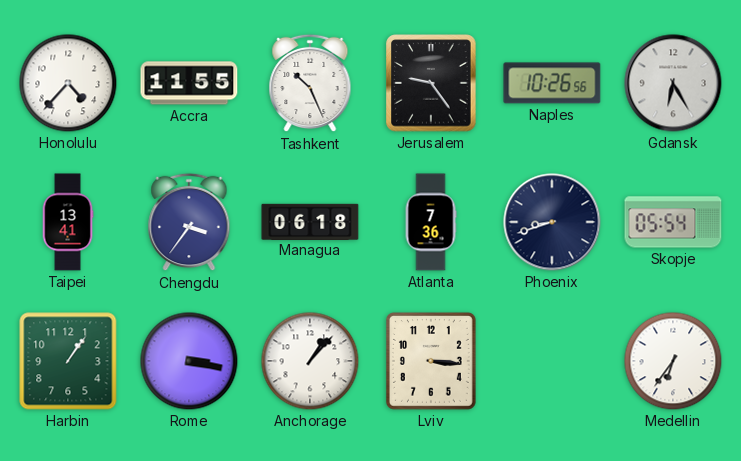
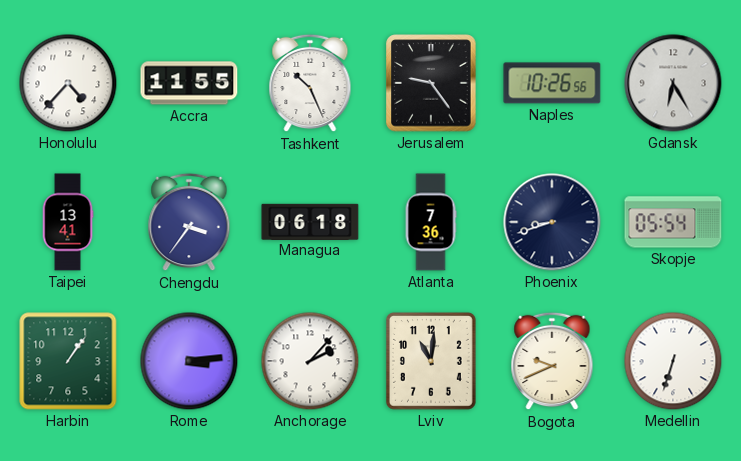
Rome: 3:17 -> 3:14
Anchorage: 1:07 -> 2:07
Lviv: 3:16 -> 11:01
Bogota: none -> 9:41
Medellin: 6:36 -> 6:33
